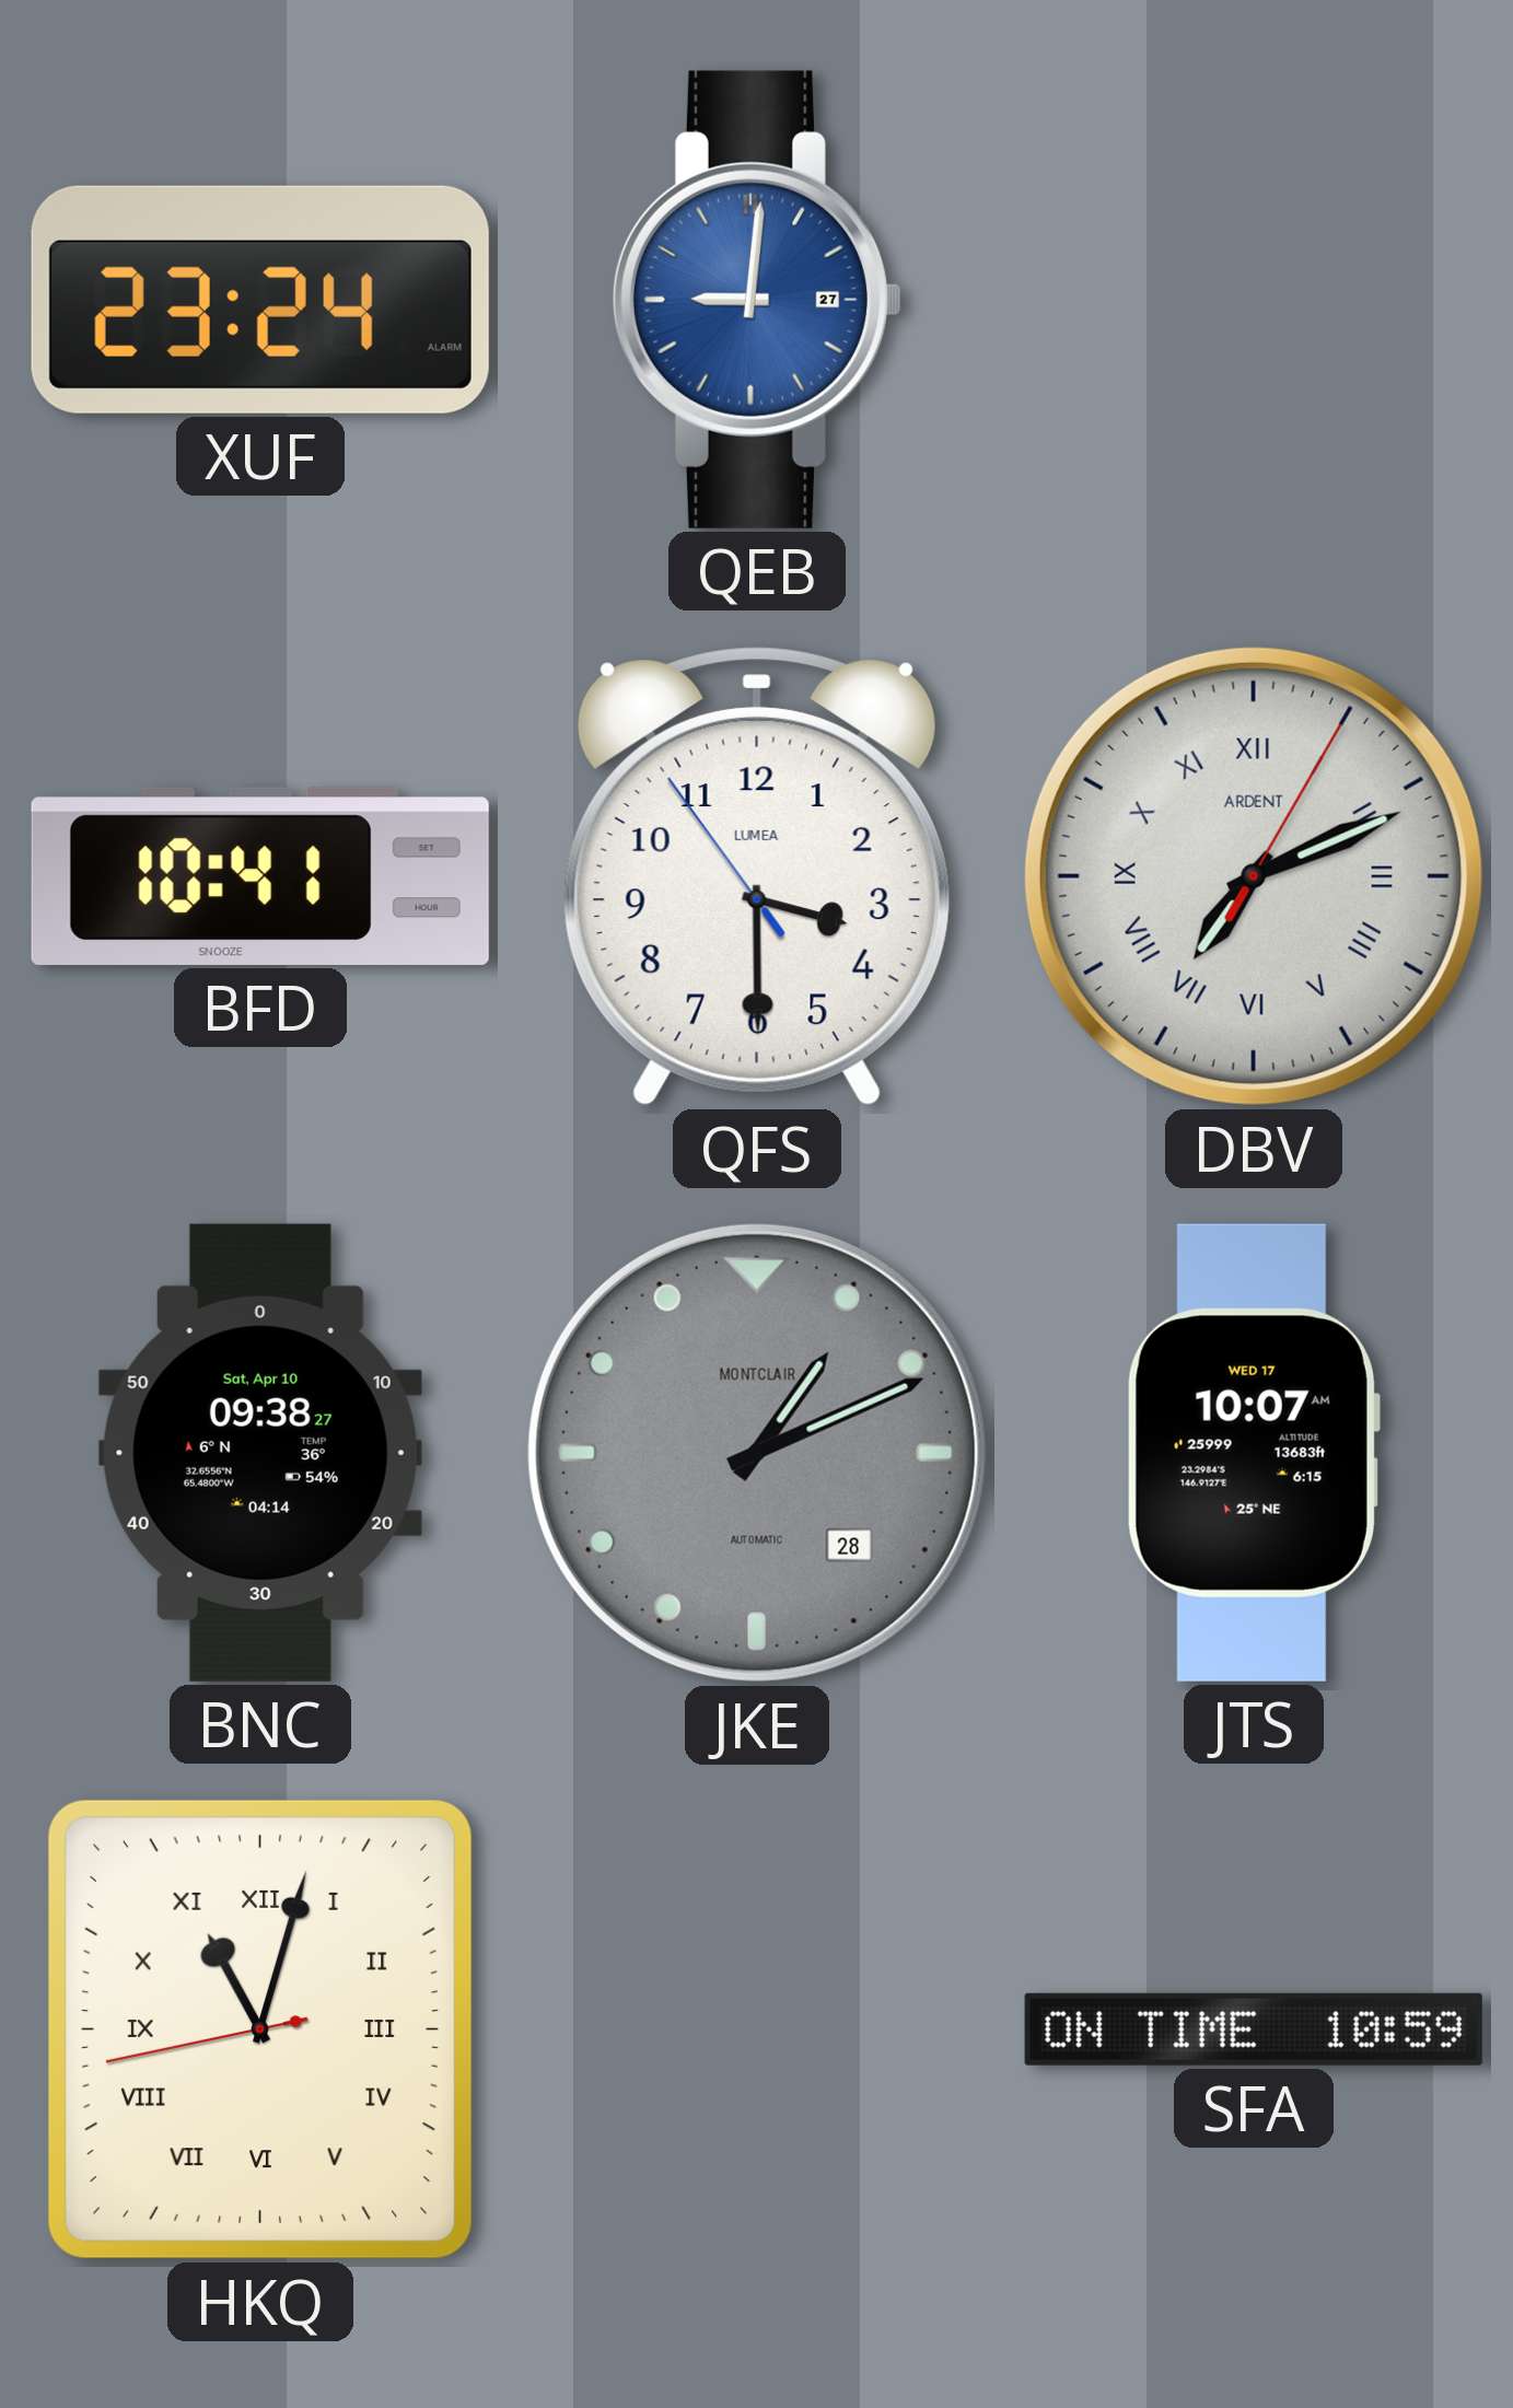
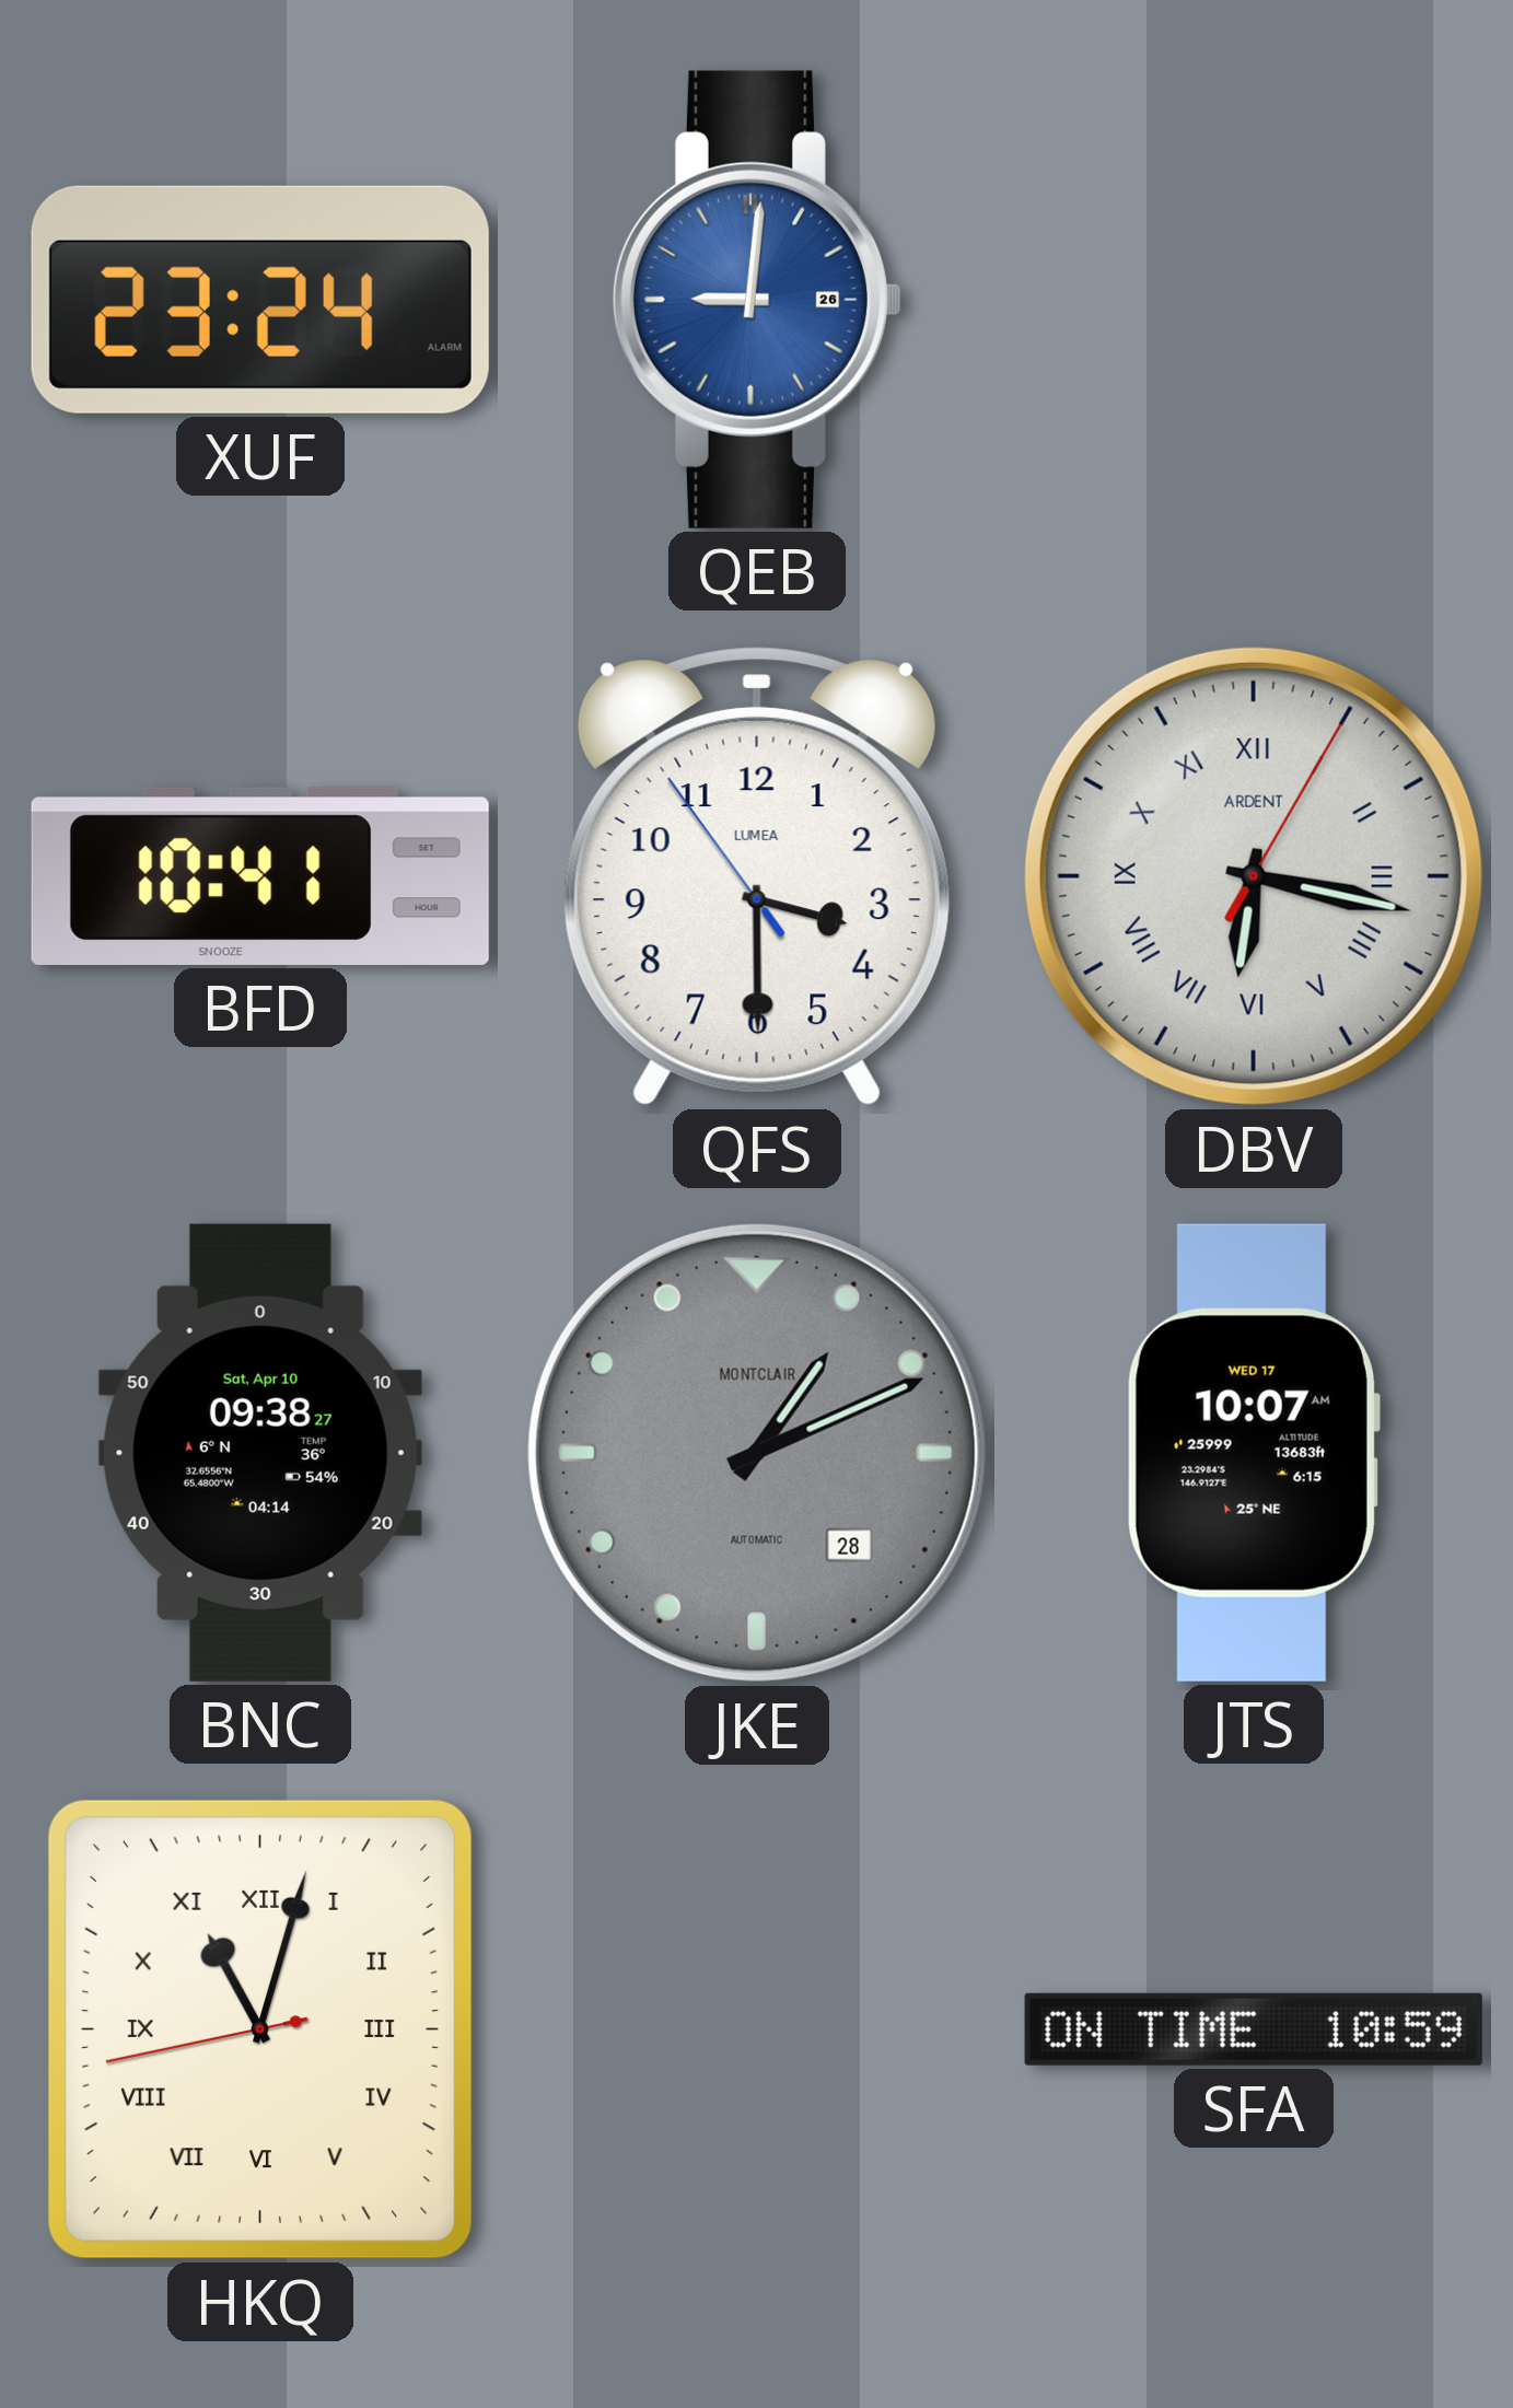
QEB date: 27 -> 26
DBV: 7:11 -> 6:17
